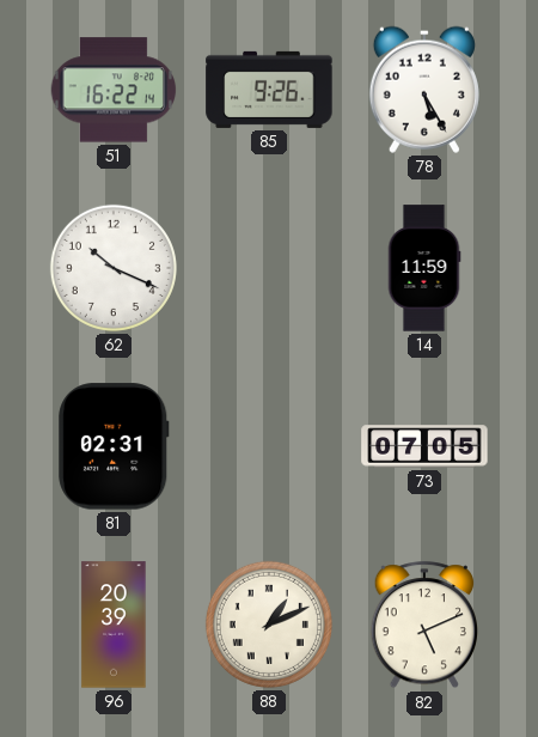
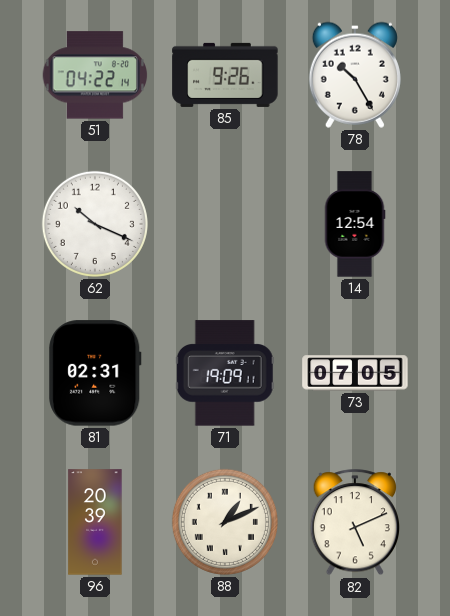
51: 16:22 -> 04:22
78: 5:25 -> 10:25
14: 11:59 -> 12:54
71: none -> 19:09
